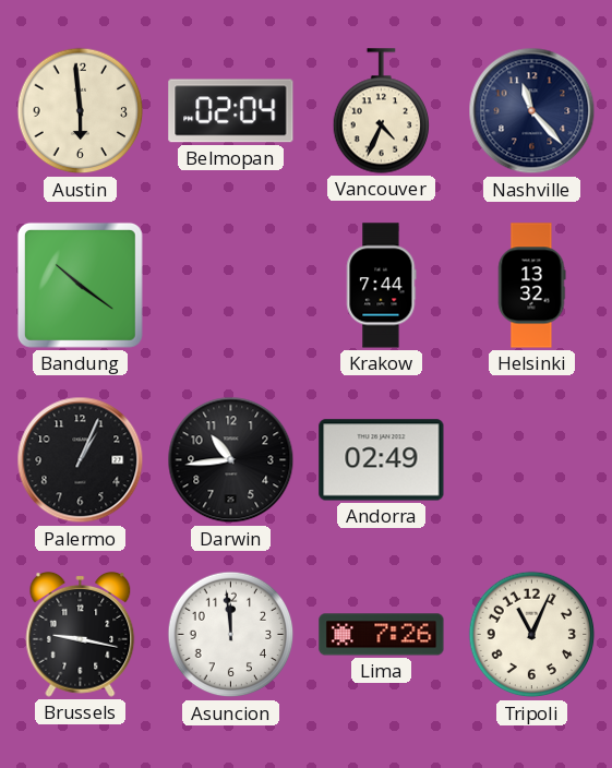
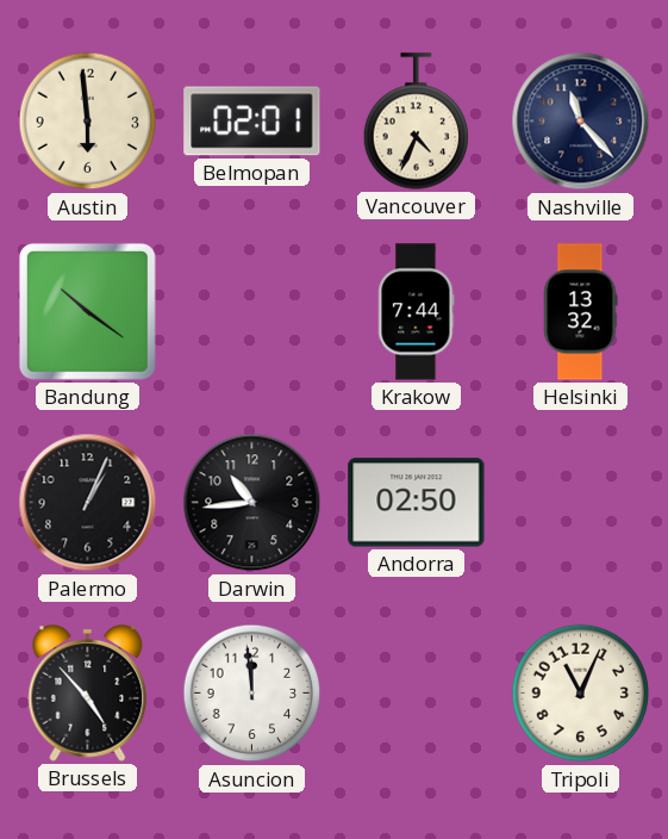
Belmopan: 02:04 -> 02:01
Andorra: 02:49 -> 02:50
Brussels: 9:17 -> 4:53
Lima: 7:26 -> none
